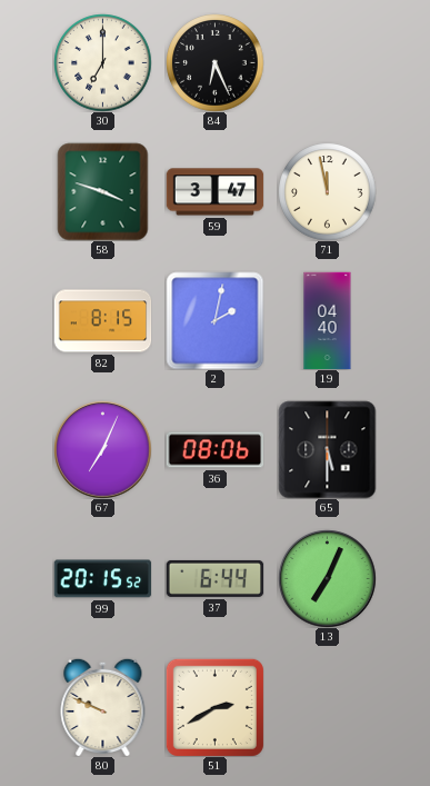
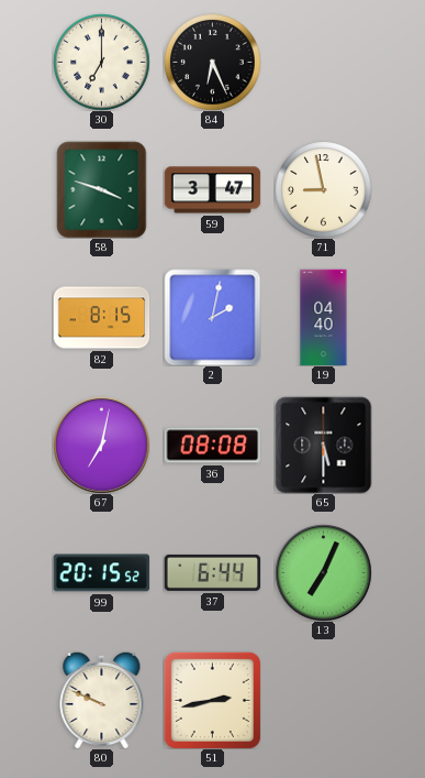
71: 11:58 -> 8:58
67: 7:04 -> 7:02
36: 08:06 -> 08:08
51: 2:40 -> 2:43
